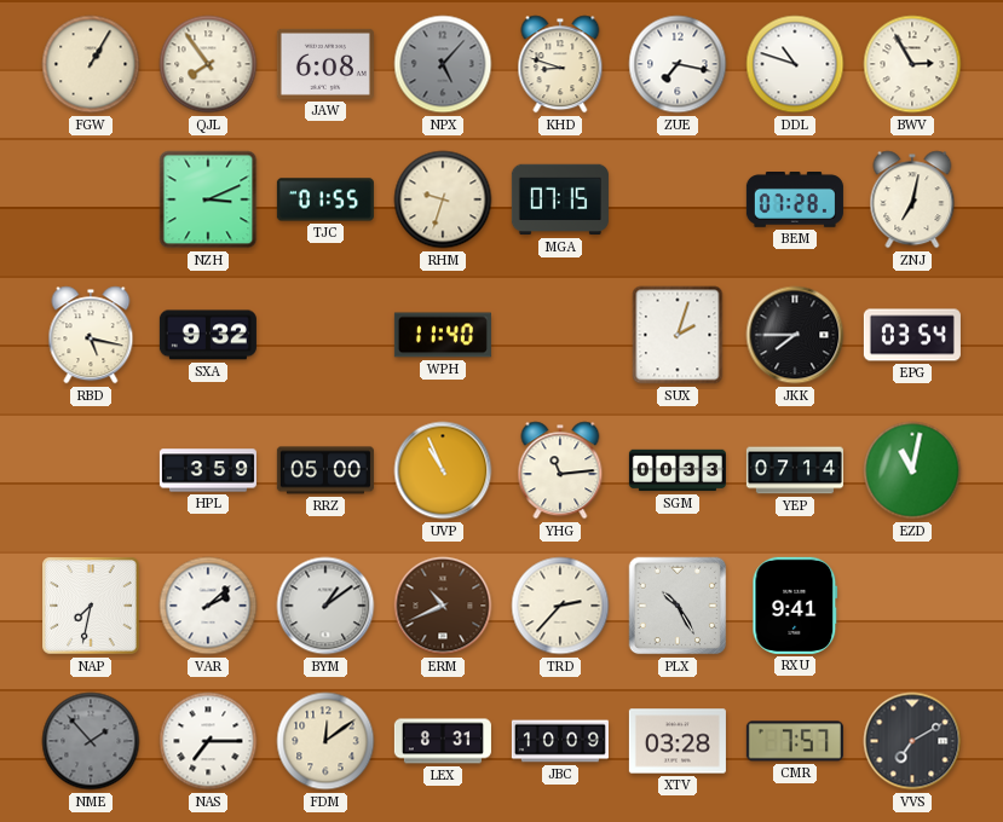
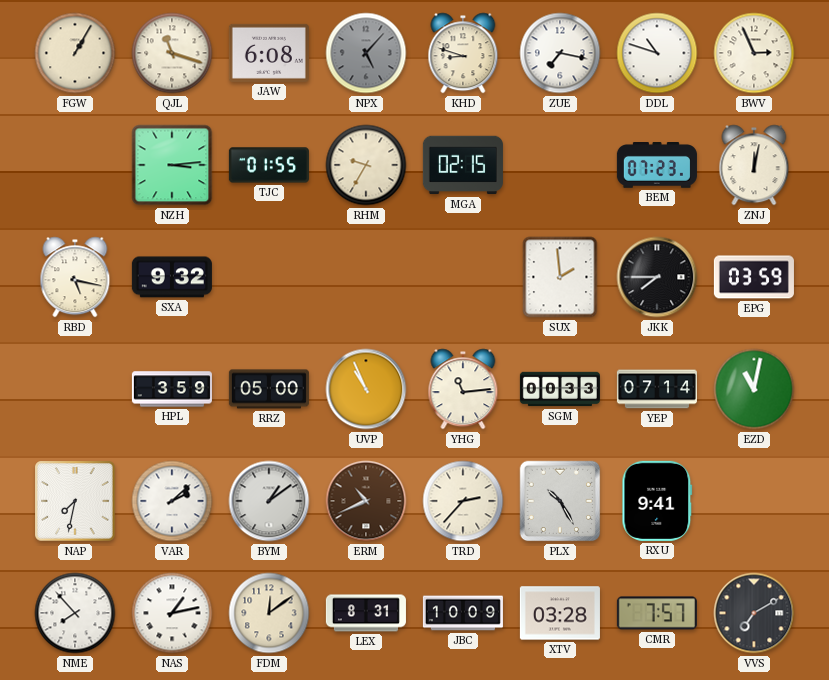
QJL: 7:54 -> 11:18
BWV: 2:55 -> 2:56
NZH: 3:11 -> 3:14
RHM: 9:33 -> 9:35
MGA: 07:15 -> 02:15
BEM: 07:28 -> 07:23
ZNJ: 7:02 -> 12:02
WPH: 11:40 -> none
SUX: 2:03 -> 1:59
EPG: 03:54 -> 03:59
NME: 1:53 -> 7:53
NME dial: grey -> white
NAS: 7:15 -> 1:13
